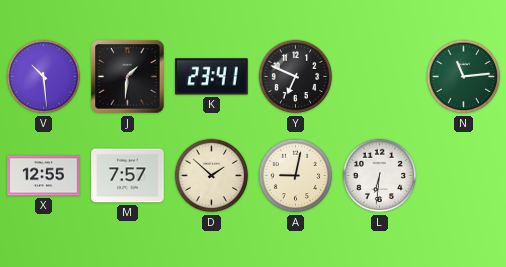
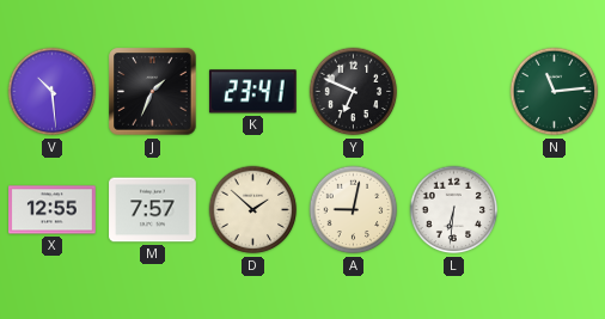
J: 1:31 -> 1:34
